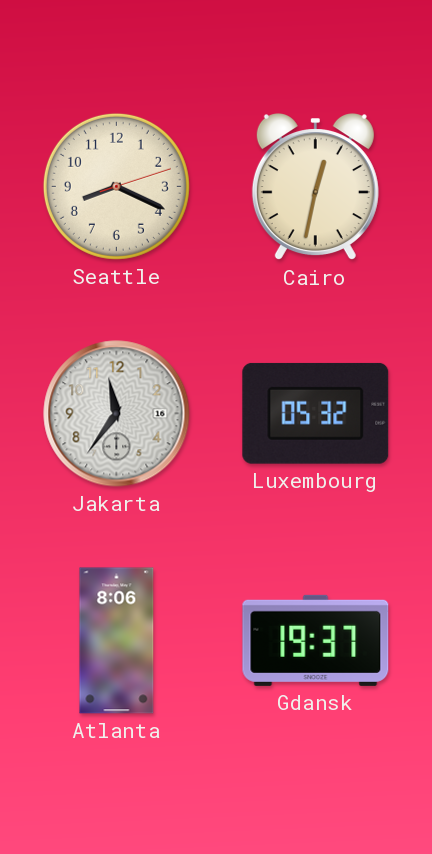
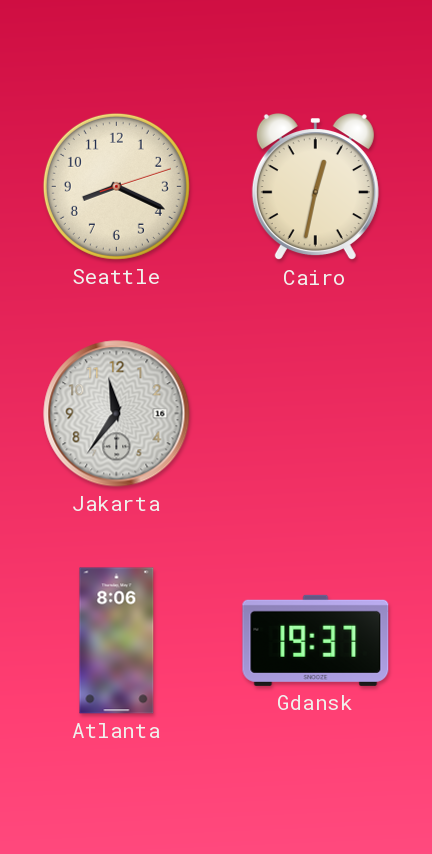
Luxembourg: 05:32 -> none
